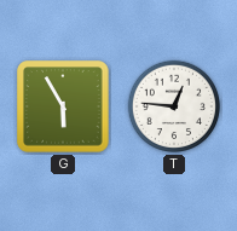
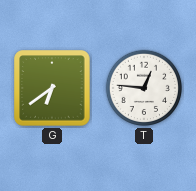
G: 5:55 -> 6:39
